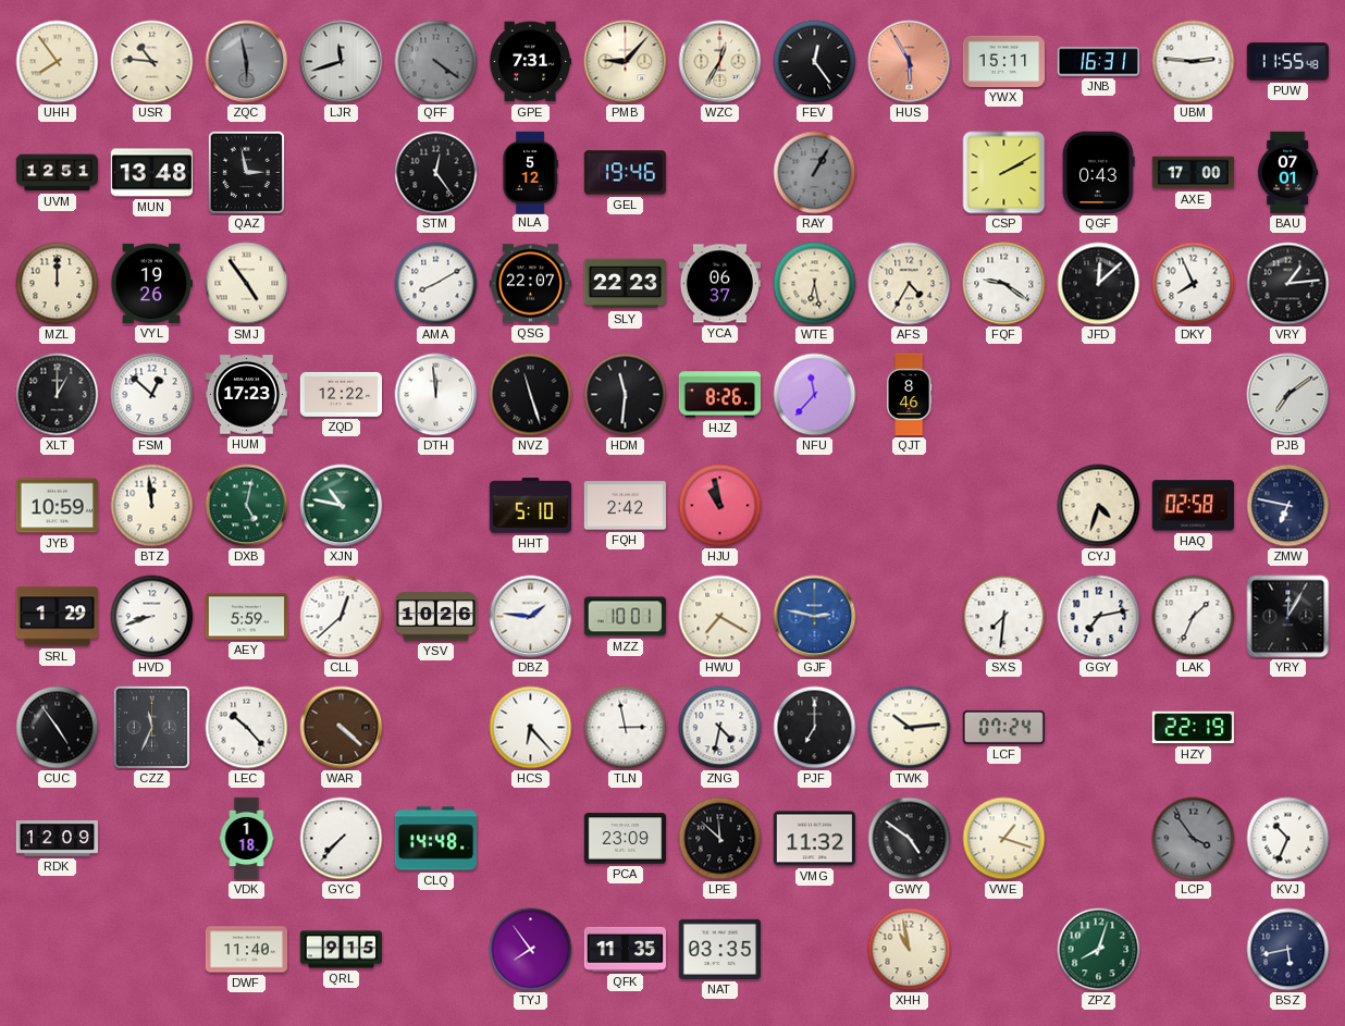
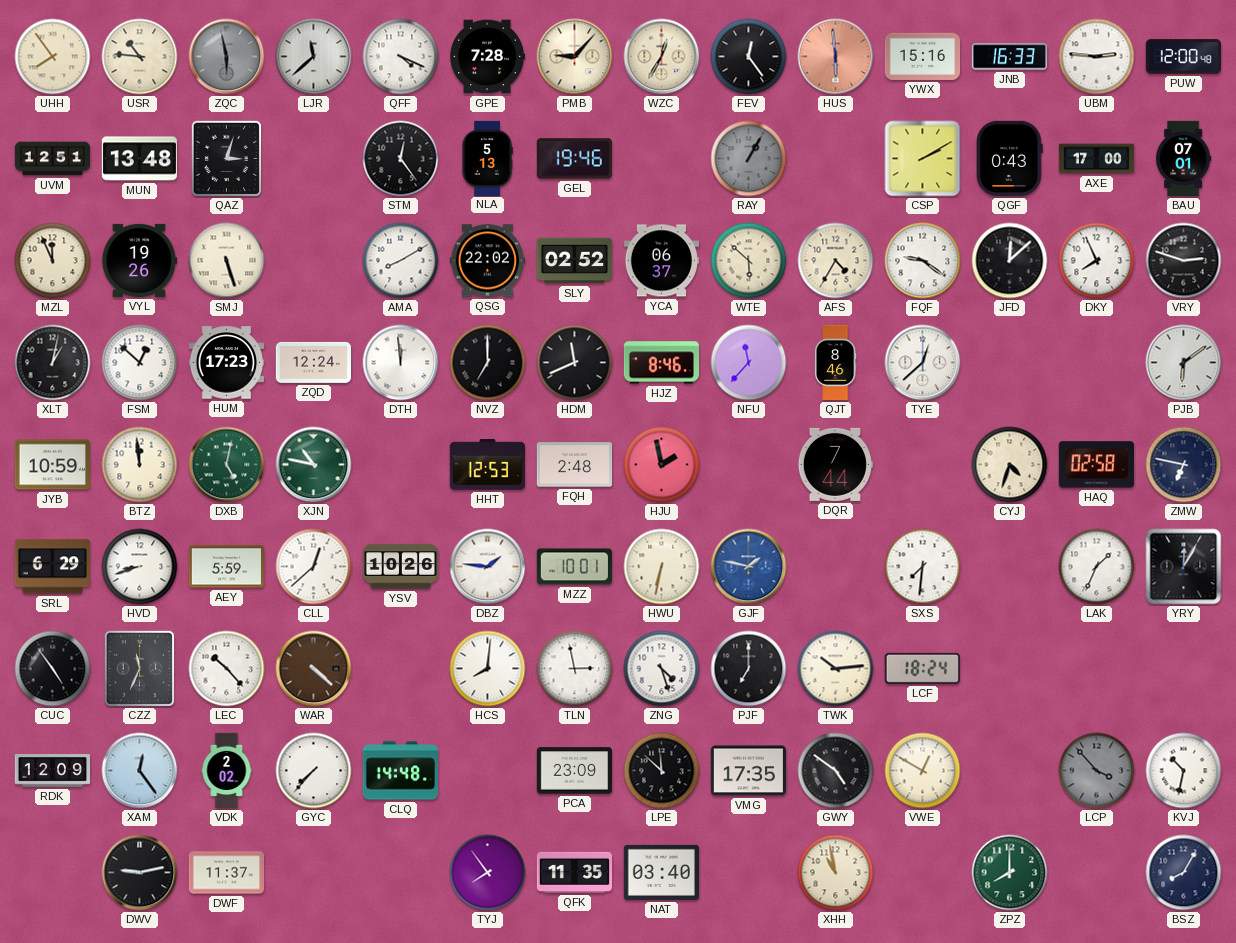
LJR: 11:42 -> 11:38
QFF: 4:21 -> 4:19
QFF dial: grey -> white
GPE: 7:31 -> 7:28
HUS: 5:55 -> 5:59
YWX: 15:11 -> 15:16
JNB: 16:31 -> 16:33
PUW: 11:55 -> 12:00
QAZ: 2:58 -> 3:03
NLA: 5:12 -> 5:13
MZL: 12:00 -> 11:56
SMJ: 4:54 -> 5:27
QSG: 22:07 -> 22:02
SLY: 22:23 -> 02:52
WTE: 6:28 -> 5:52
VRY: 1:14 -> 2:48
XLT: 1:00 -> 1:02
ZQD: 12:22 -> 12:24
NVZ: 11:27 -> 7:00
HDM: 11:31 -> 11:41
HJZ: 8:26 -> 8:46
TYE: none -> 12:38
PJB: 7:09 -> 6:09
HHT: 5:10 -> 12:53
FQH: 2:42 -> 2:48
HJU: 10:58 -> 1:58
DQR: none -> 7:44
SRL: 1:29 -> 6:29
HWU: 7:20 -> 6:32
GJF: 2:47 -> 1:47
GGY: 7:13 -> none
HCS: 6:23 -> 8:01
ZNG: 4:32 -> 4:27
LCF: 07:24 -> 18:24
HZY: 22:19 -> none
XAM: none -> 12:24
VDK: 1:18 -> 2:02
VMG: 11:32 -> 17:35
VWE: 1:18 -> 12:50
LCP: 3:54 -> 3:53
KVJ: 10:34 -> 10:32
DWV: none -> 9:13
DWF: 11:40 -> 11:37
QRL: 9:15 -> none
NAT: 03:35 -> 03:40
ZPZ: 8:03 -> 8:00
BSZ: 5:43 -> 8:05
